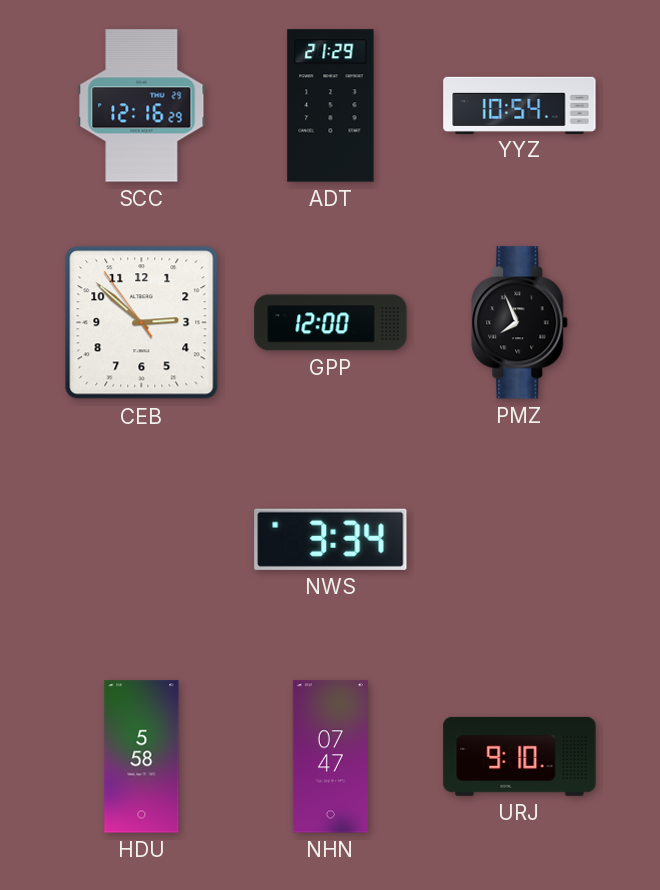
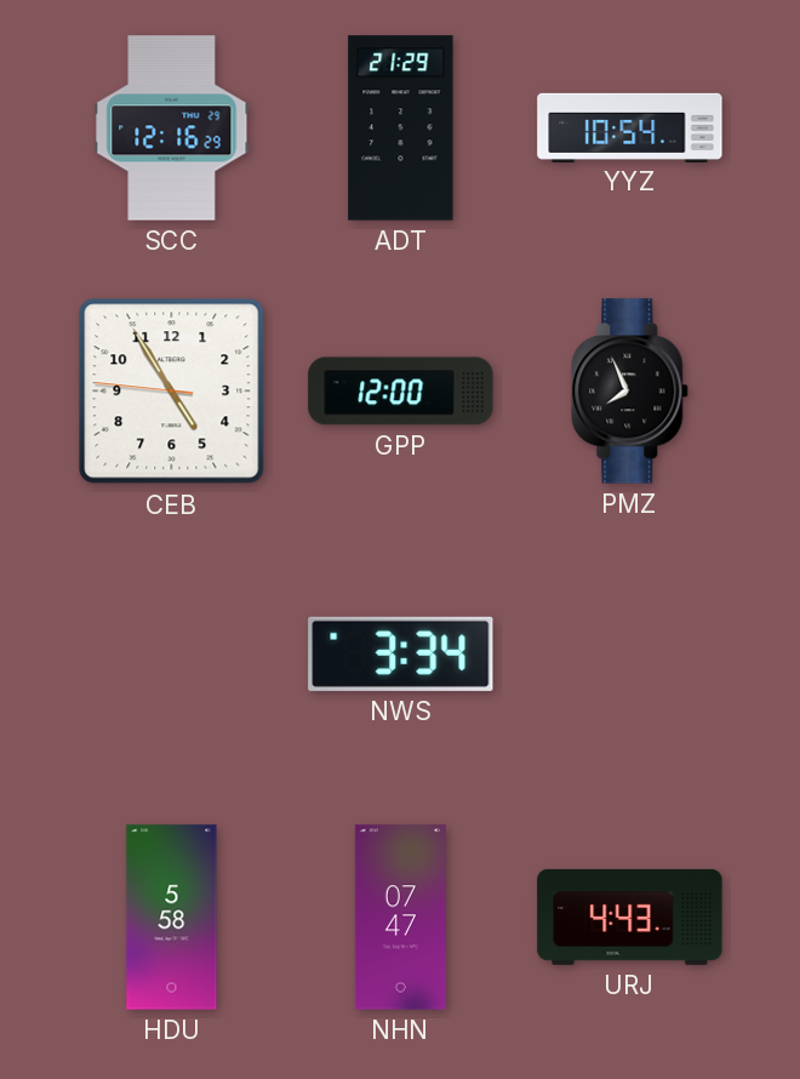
CEB: 2:51 -> 4:54
URJ: 9:10 -> 4:43
